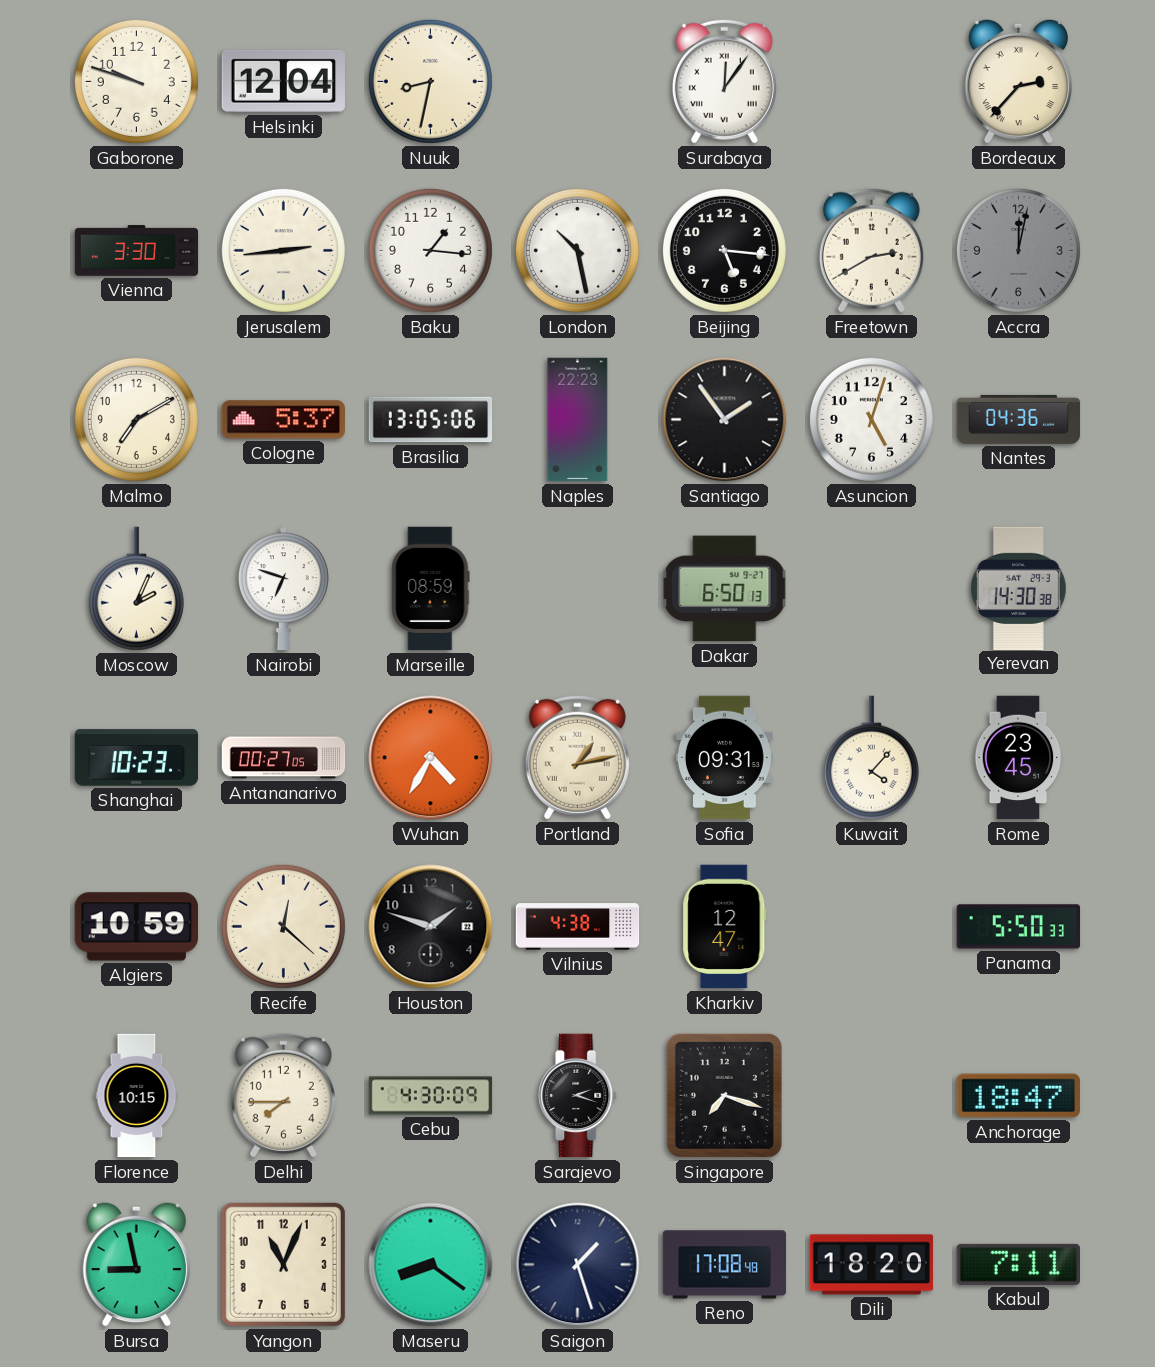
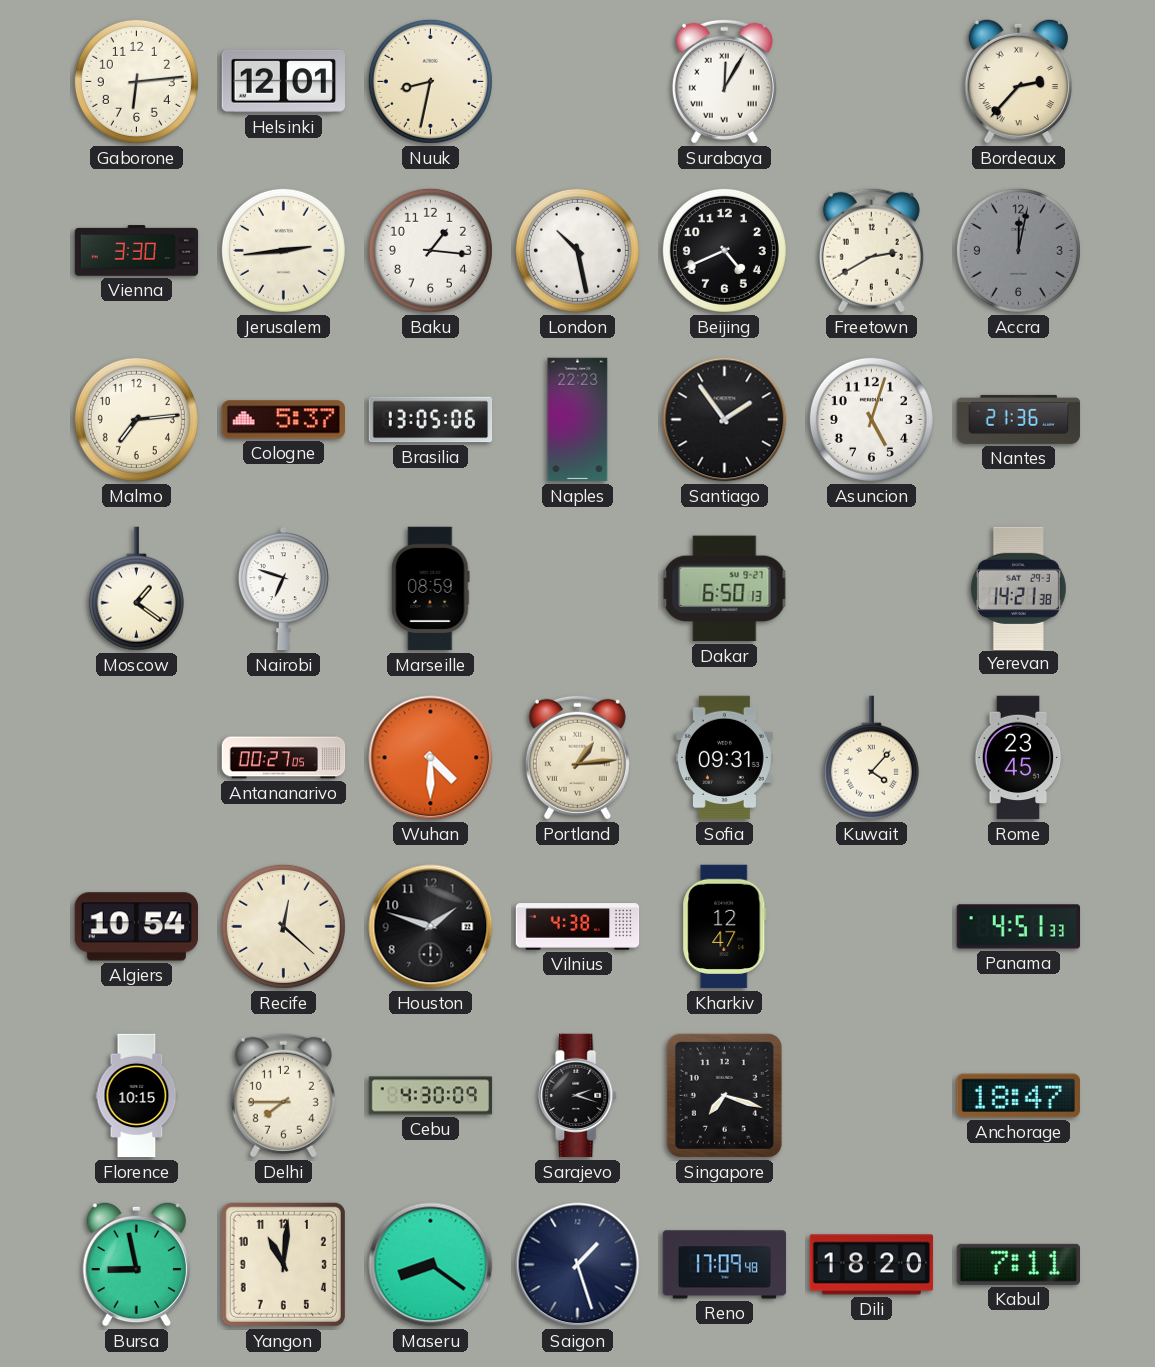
Gaborone: 9:48 -> 6:14
Helsinki: 12:04 -> 12:01
Surabaya: 12:06 -> 12:05
Beijing: 5:16 -> 4:41
Malmo: 7:10 -> 7:14
Nantes: 04:36 -> 21:36
Moscow: 2:04 -> 1:21
Yerevan: 14:30 -> 14:21
Shanghai: 10:23 -> none
Wuhan: 4:35 -> 4:30
Portland: 1:13 -> 1:14
Algiers: 10:59 -> 10:54
Panama: 5:50 -> 4:51
Yangon: 11:04 -> 11:01
Reno: 17:08 -> 17:09
